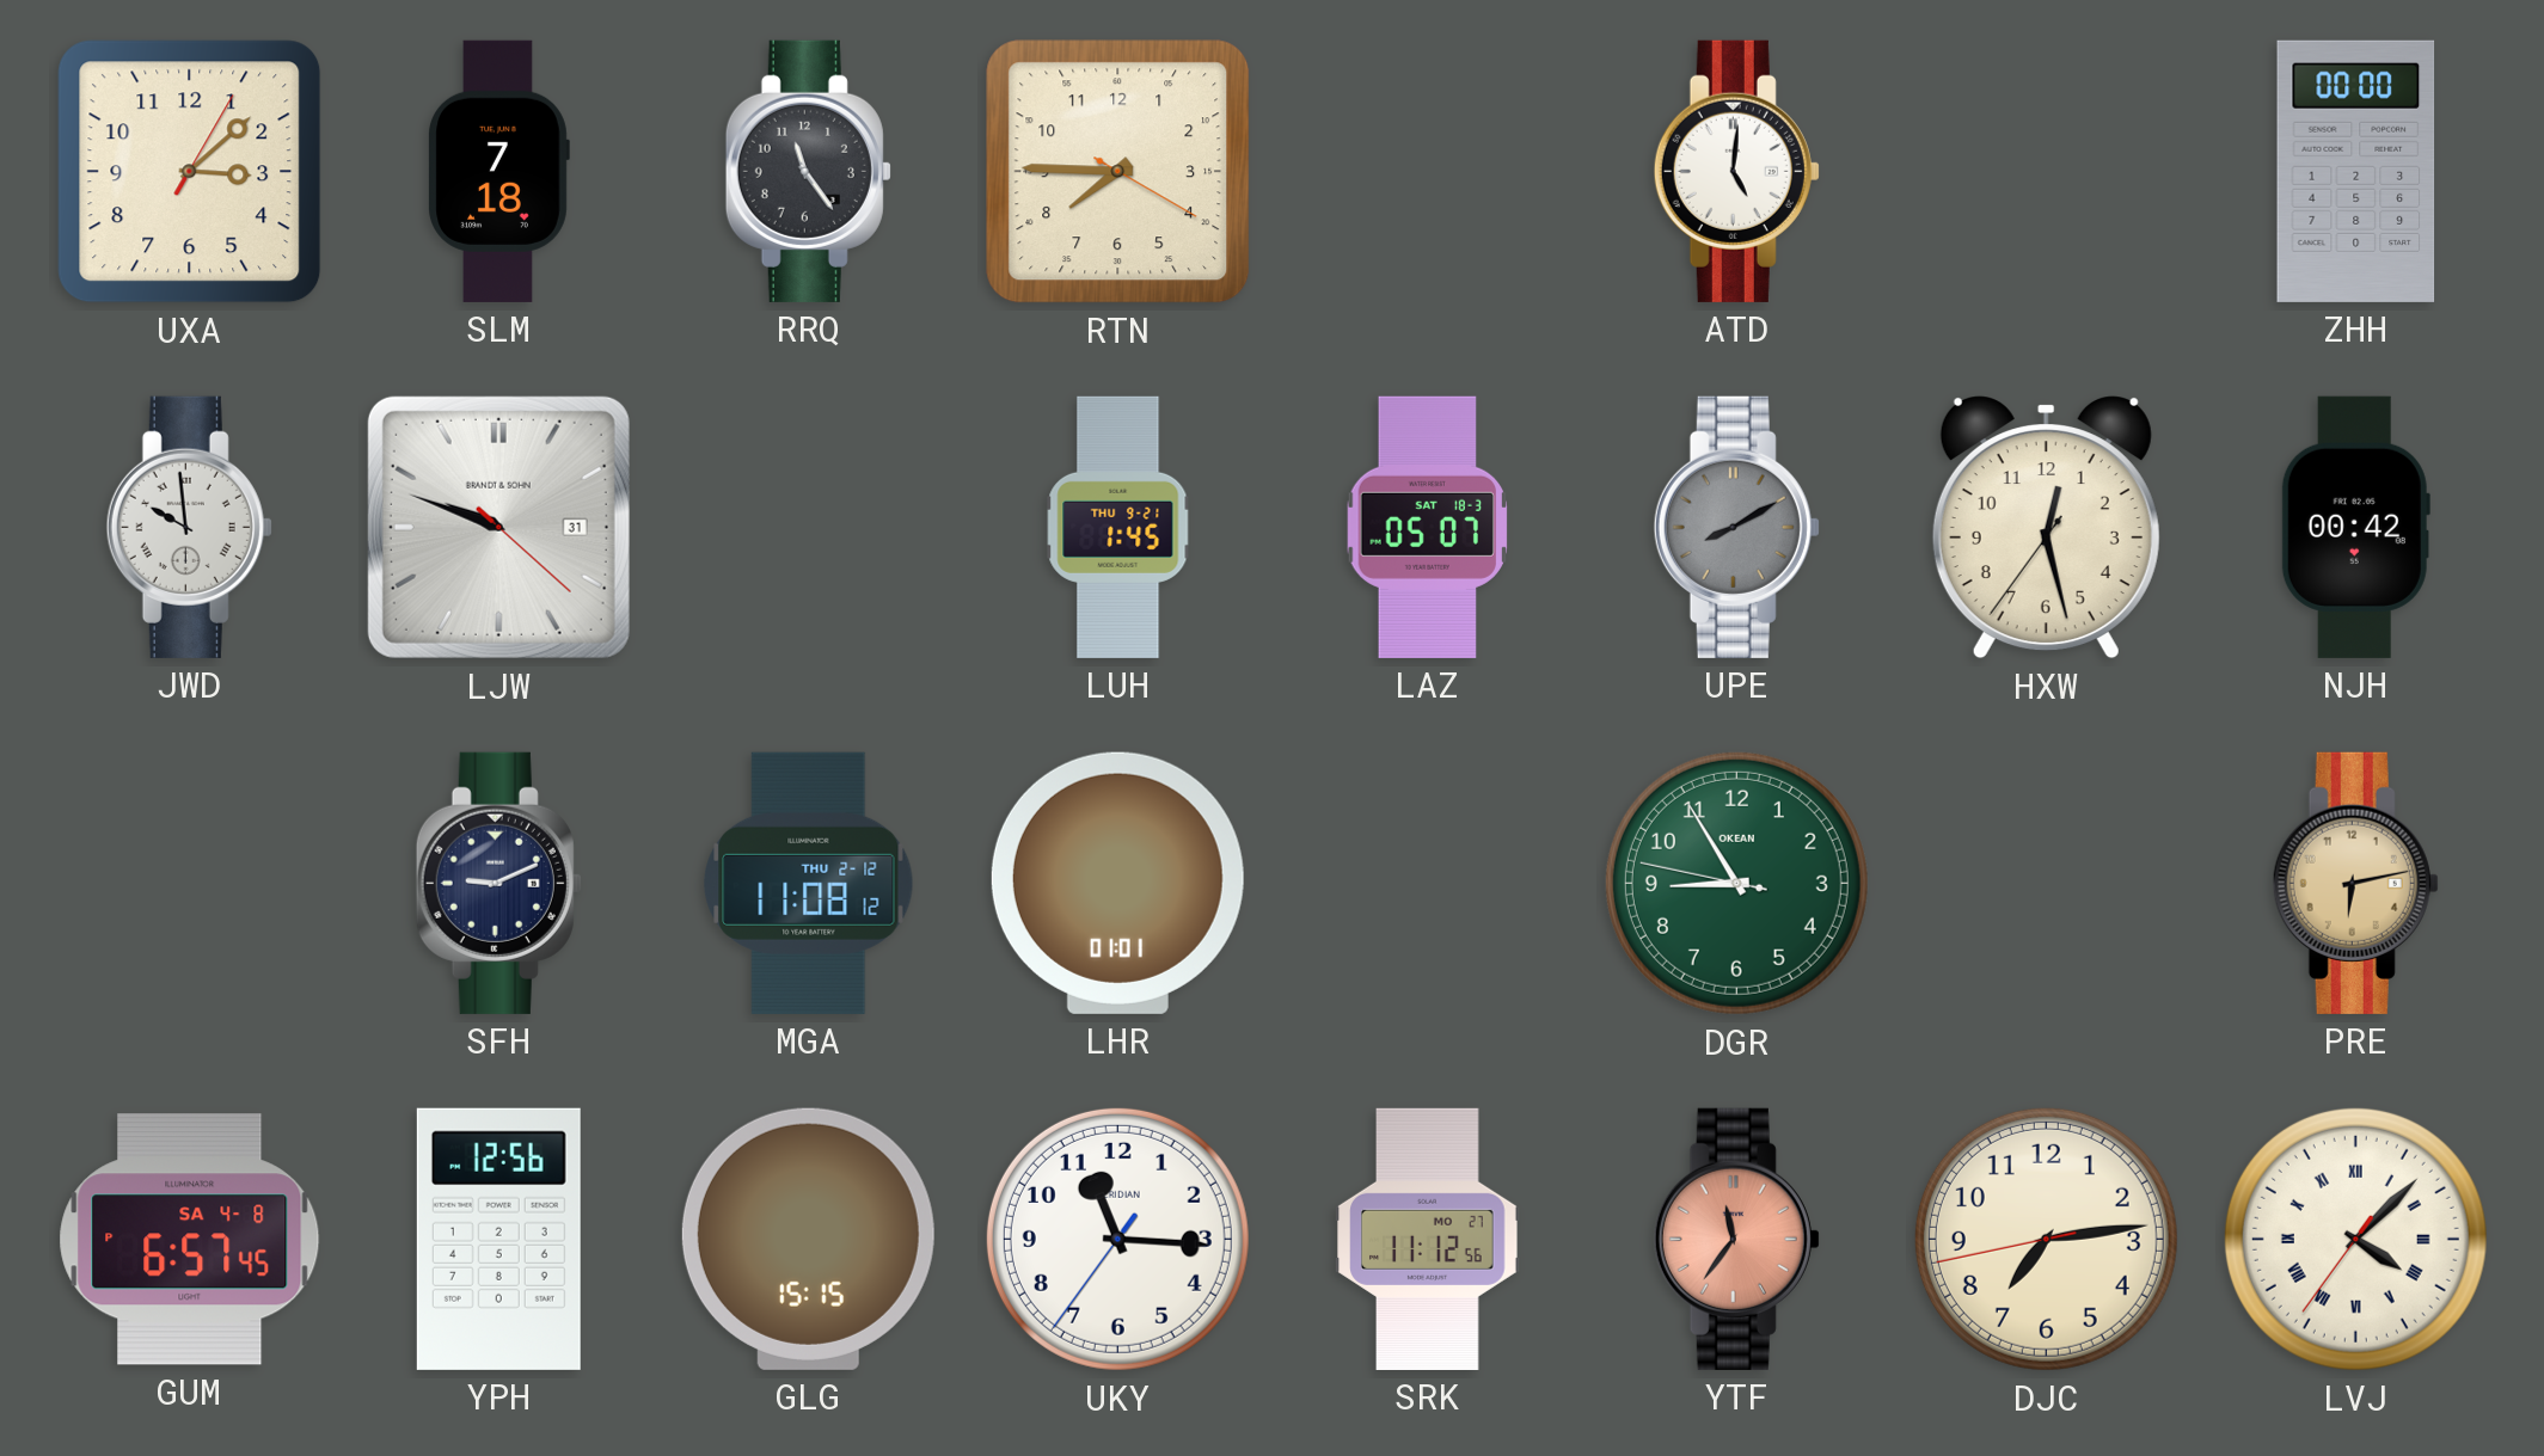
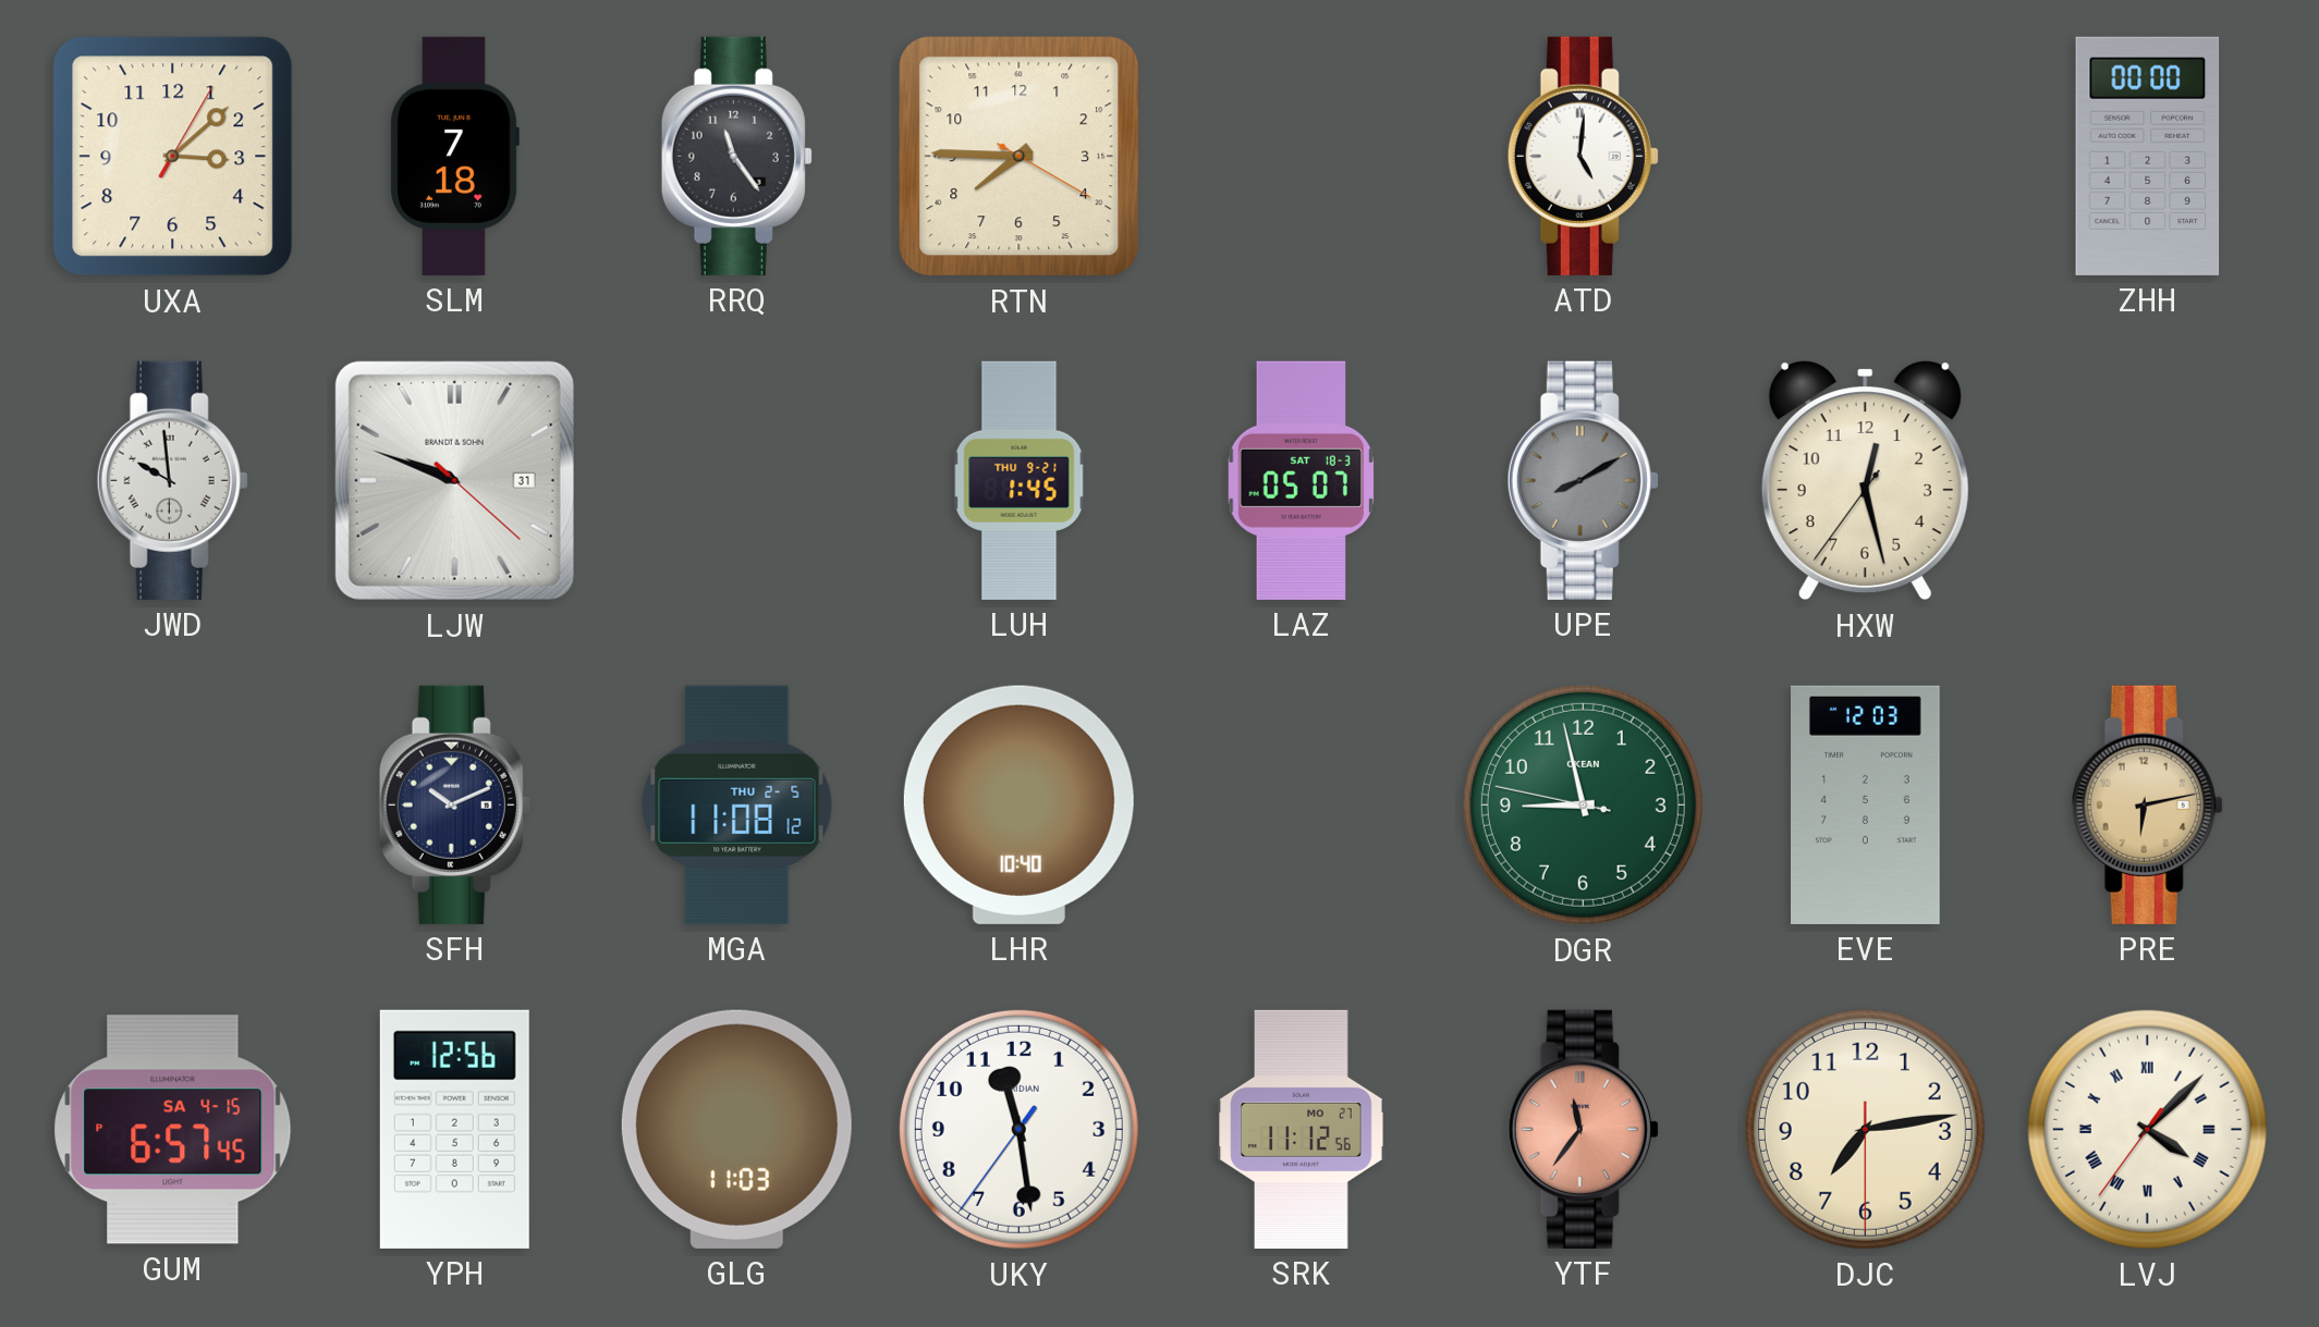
NJH: 00:42 -> none
SFH: 9:11 -> 10:11
MGA date: THU 2-12 -> THU 2-5
LHR: 01:01 -> 10:40
DGR: 8:54 -> 8:57
EVE: none -> 12:03
GUM date: SA 4-8 -> SA 4-15
GLG: 15:15 -> 11:03
UKY: 11:15 -> 11:28
DJC: 7:13:43 -> 7:13:30
